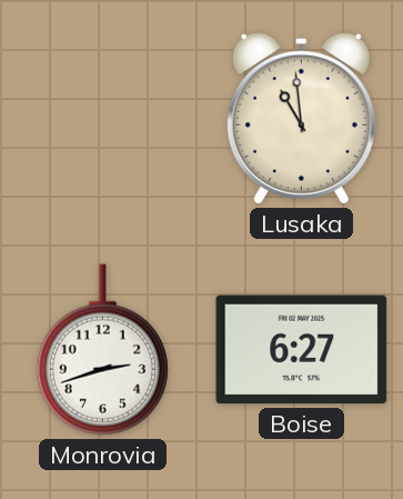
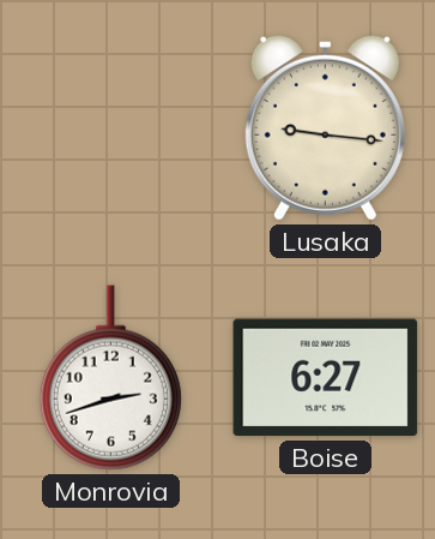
Lusaka: 10:59 -> 9:16
